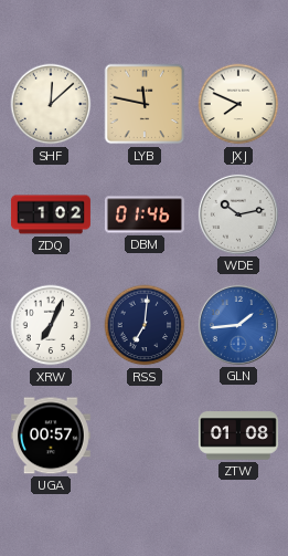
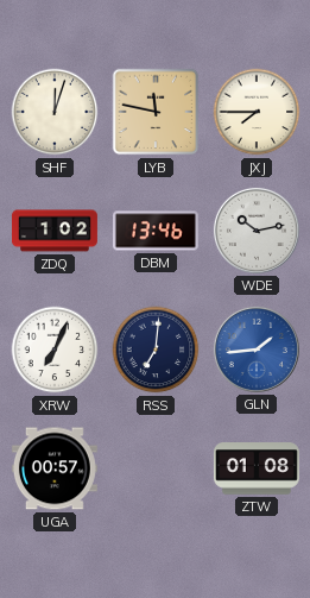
SHF: 12:08 -> 12:03
JXJ: 7:49 -> 7:45
DBM: 01:46 -> 13:46
